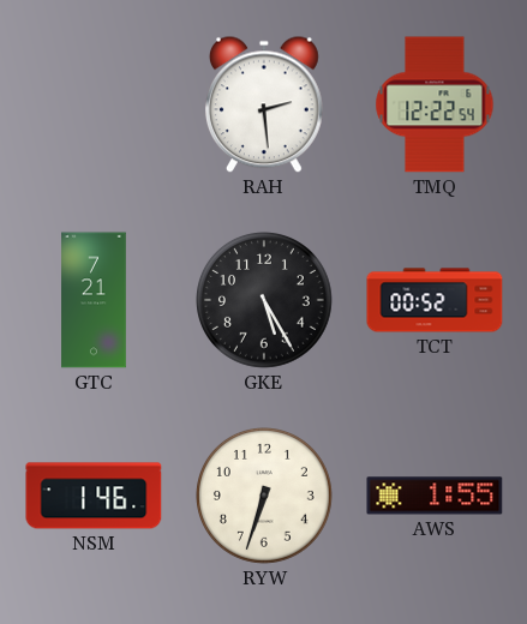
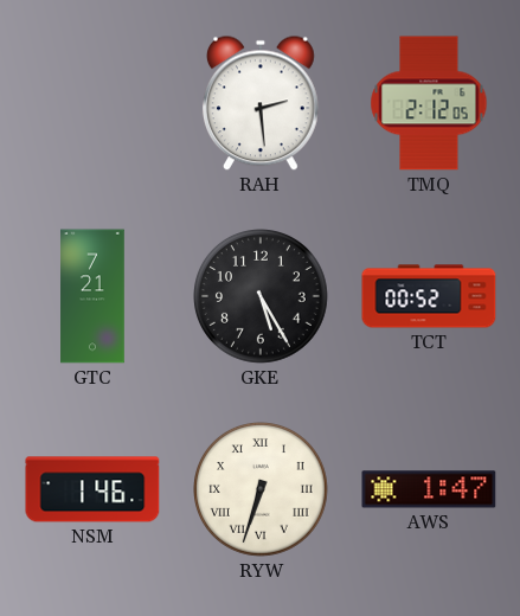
TMQ: 12:22 -> 2:12
RYW numerals: Arabic -> Roman
AWS: 1:55 -> 1:47
